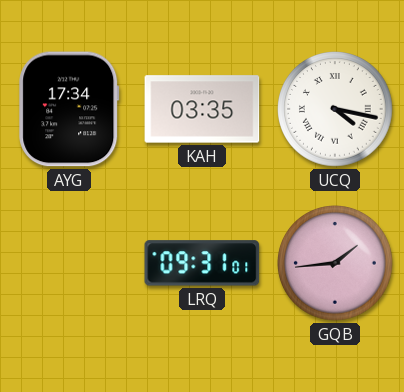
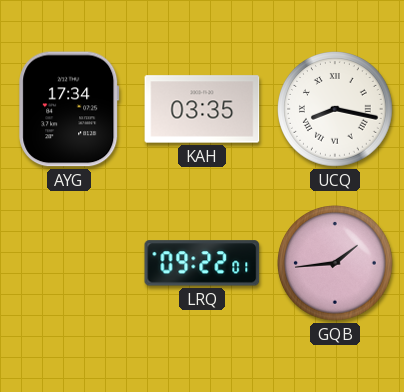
UCQ: 4:17 -> 8:17
LRQ: 09:31 -> 09:22
